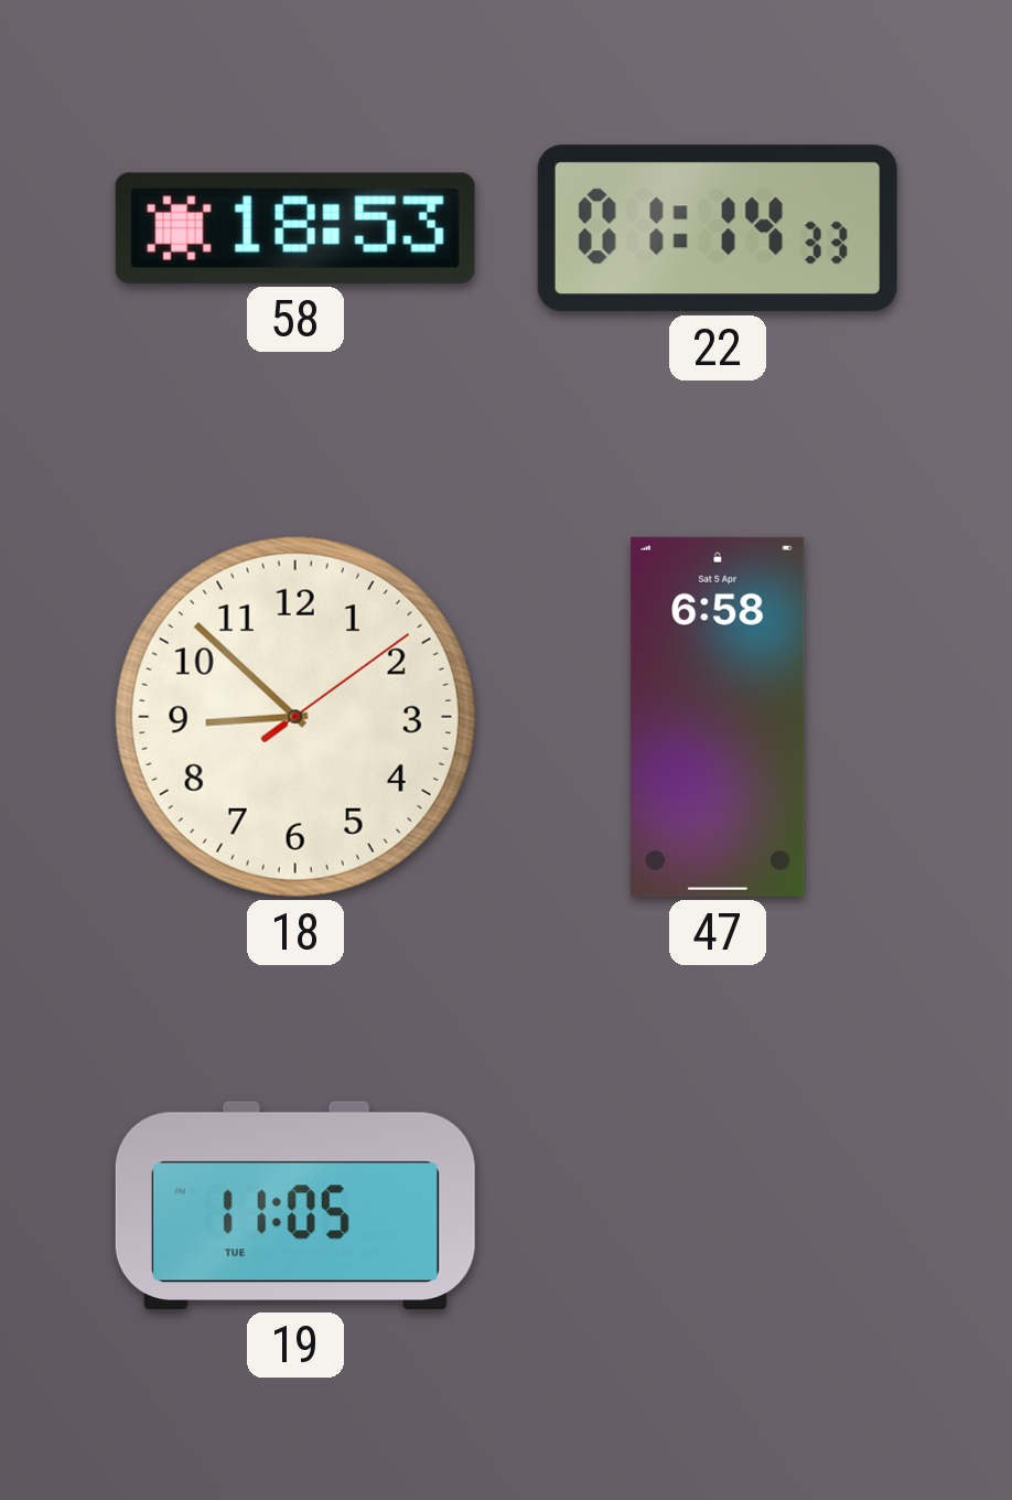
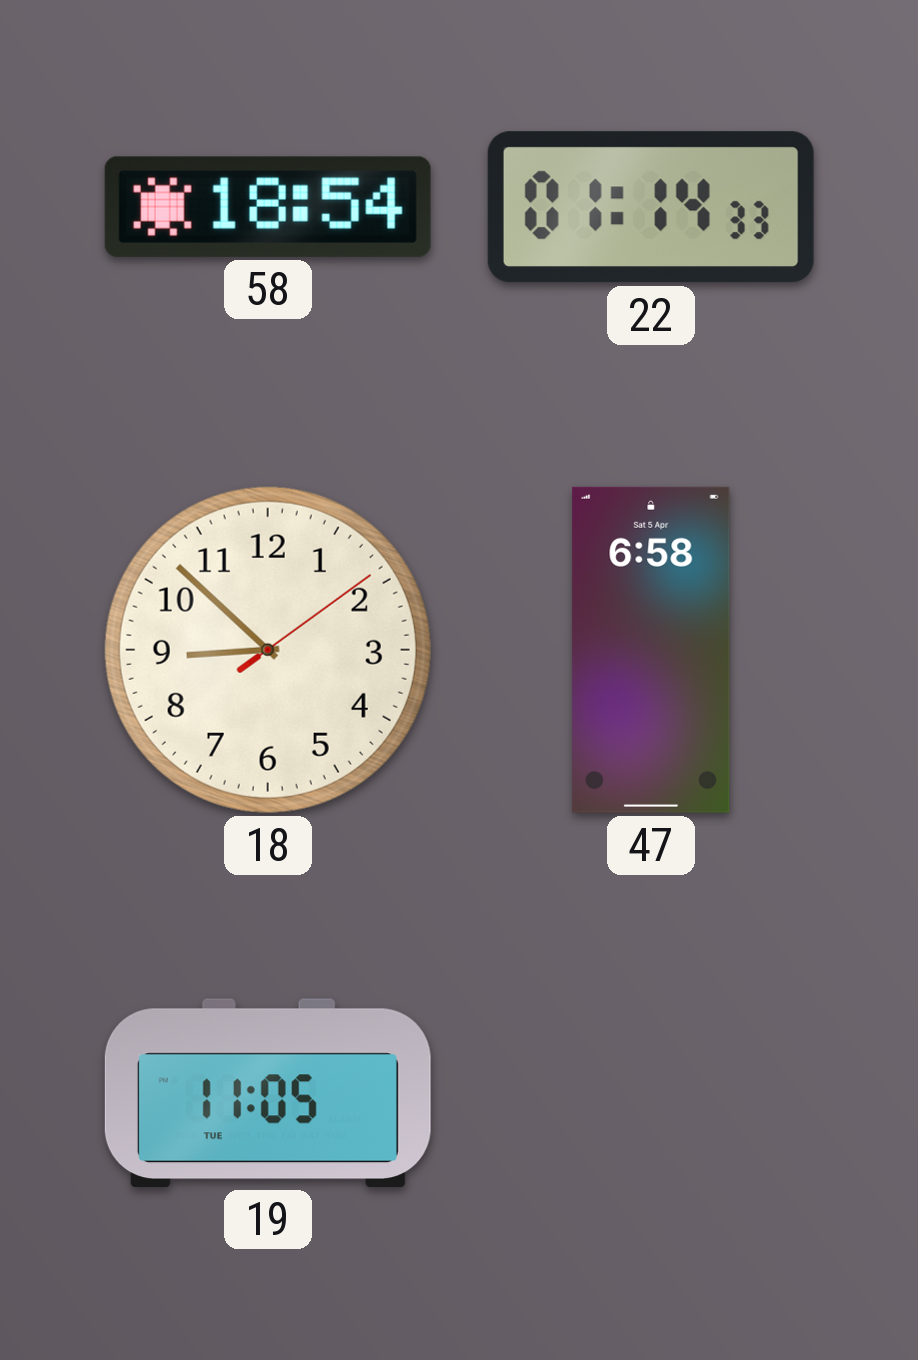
58: 18:53 -> 18:54
